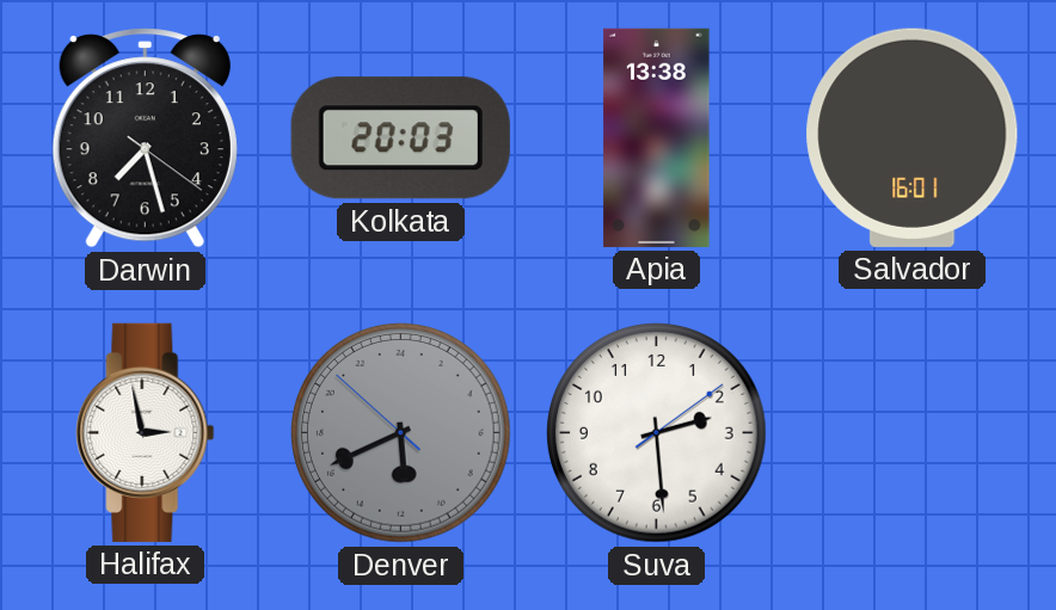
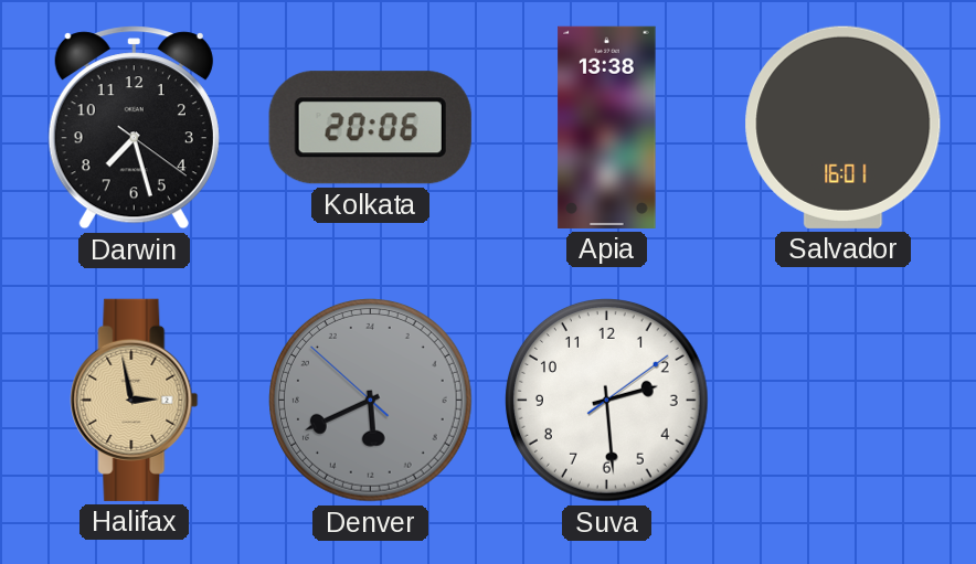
Kolkata: 20:03 -> 20:06
Halifax dial: white -> champagne
